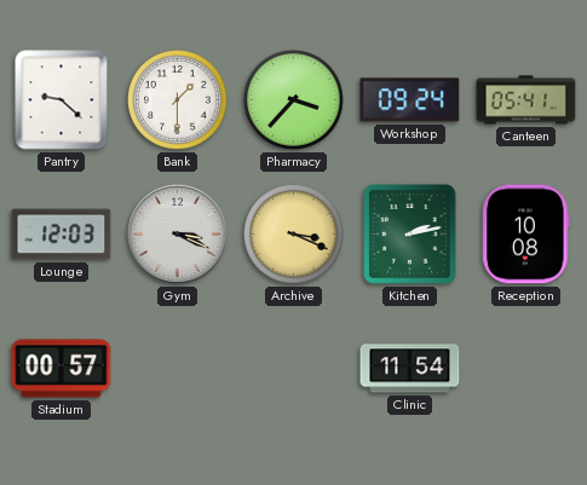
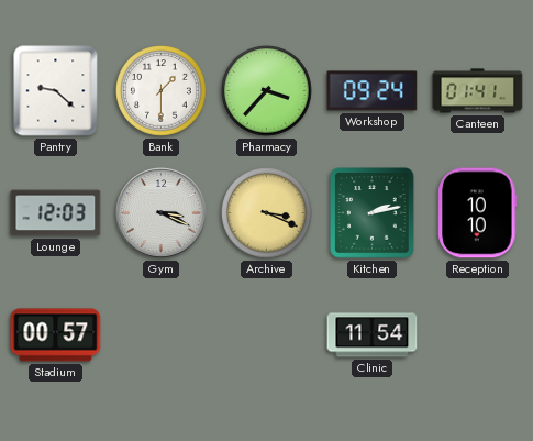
Canteen: 05:41 -> 01:41
Reception: 10:08 -> 10:10
